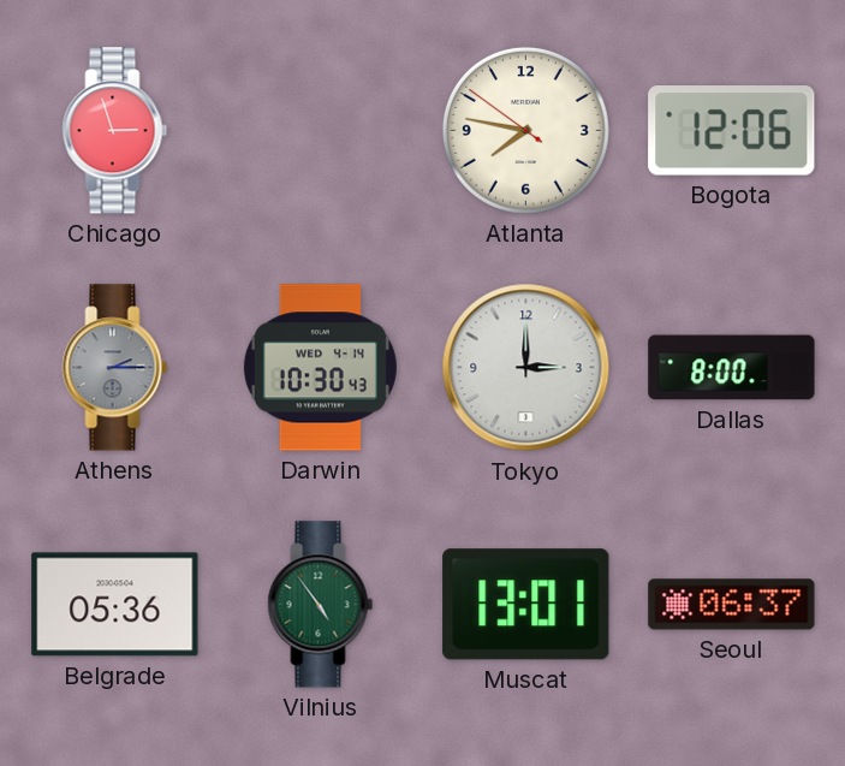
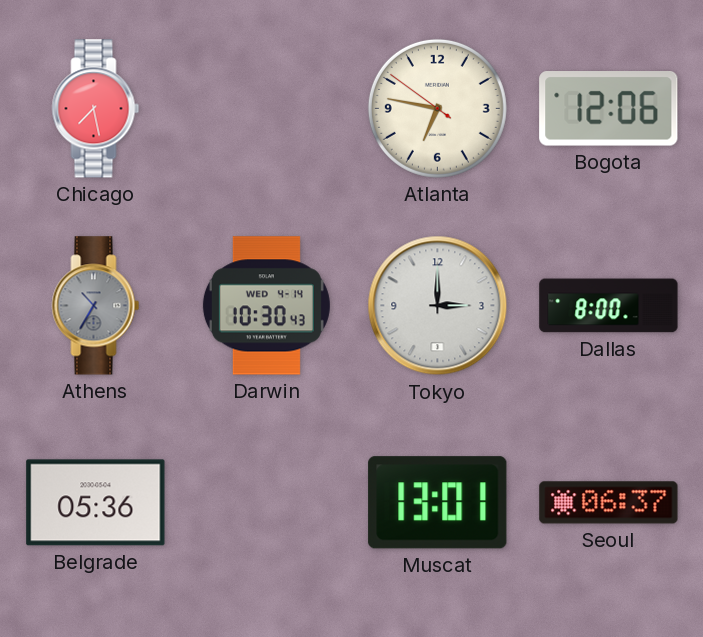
Chicago: 2:57 -> 7:28
Atlanta: 7:46 -> 6:46
Athens: 2:15 -> 10:35
Vilnius: 4:54 -> none
